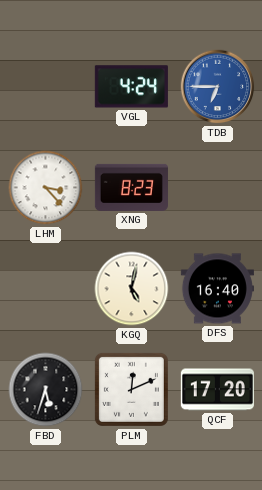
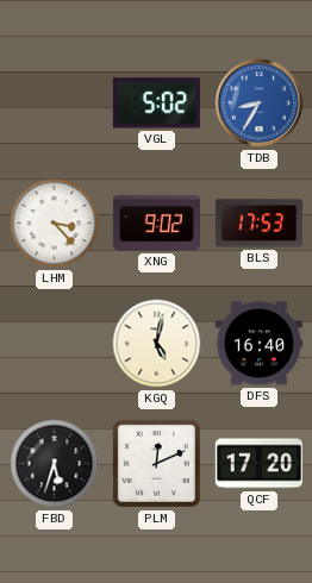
VGL: 4:24 -> 5:02
TDB: 6:45 -> 8:35
XNG: 8:23 -> 9:02
BLS: none -> 17:53
